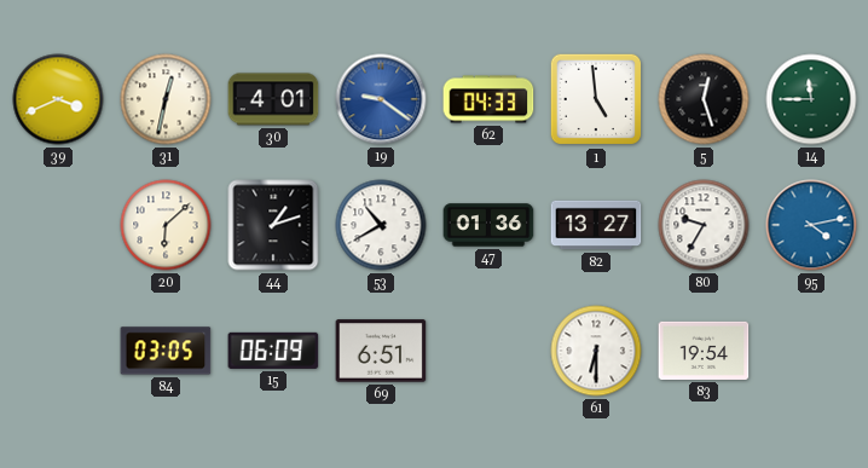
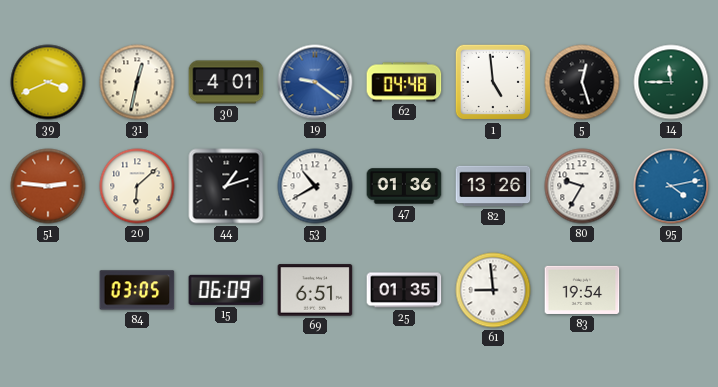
62: 04:33 -> 04:48
51: none -> 2:46
82: 13:27 -> 13:26
25: none -> 01:35
61: 6:30 -> 8:59
